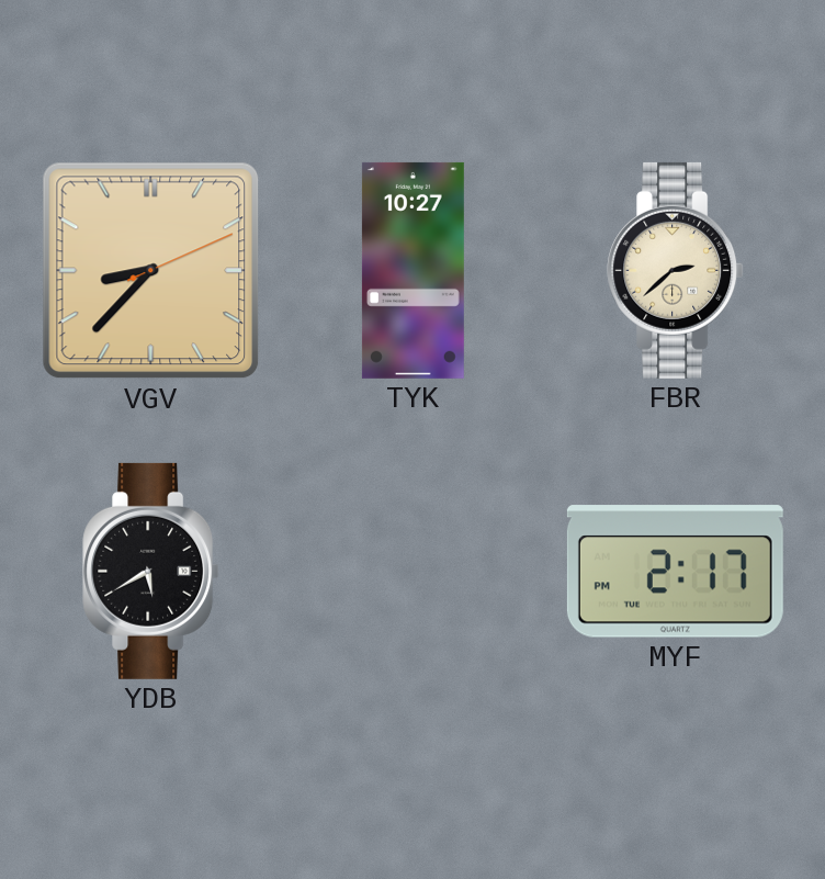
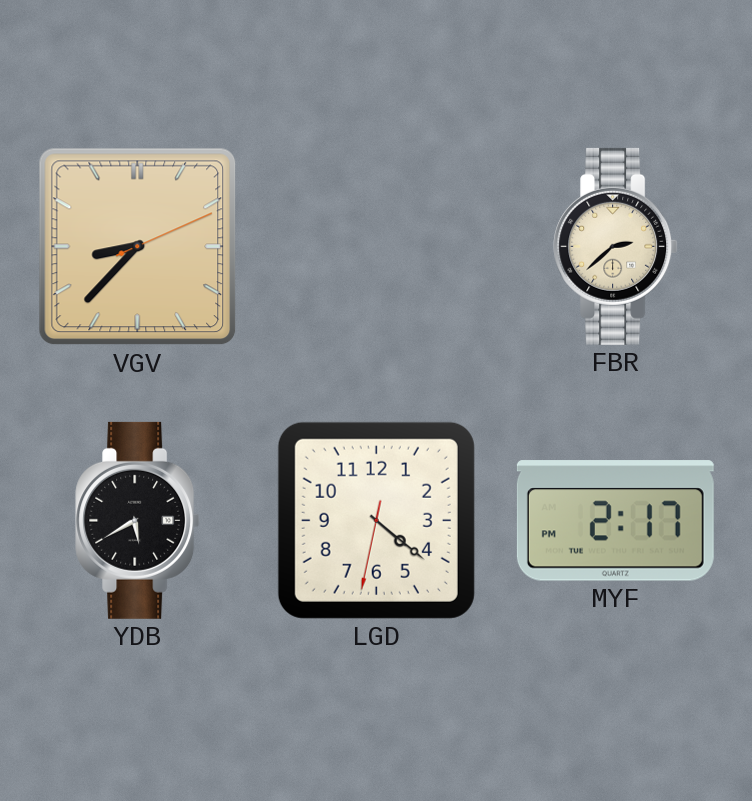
TYK: 10:27 -> none
LGD: none -> 4:21
